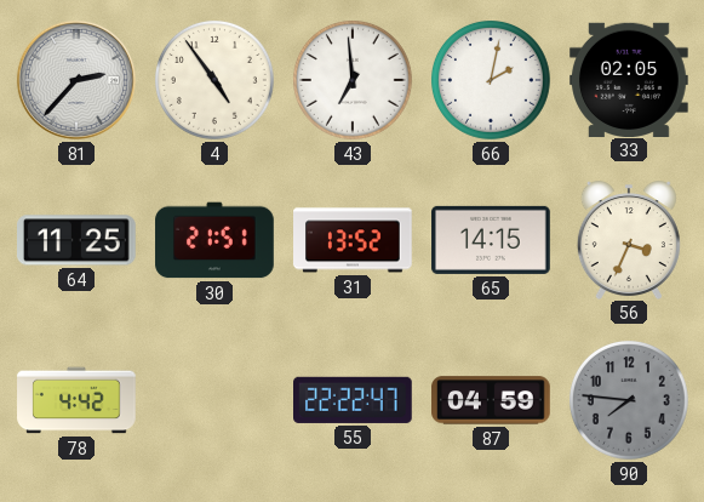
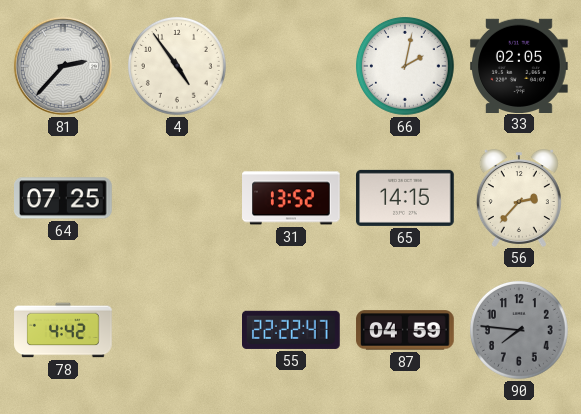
43: 6:59 -> none
64: 11:25 -> 07:25
30: 21:51 -> none
56: 3:34 -> 2:37
